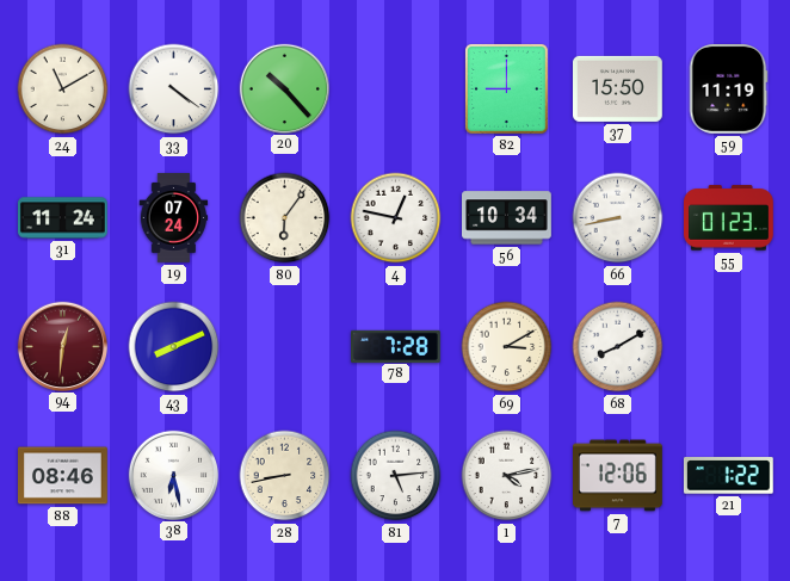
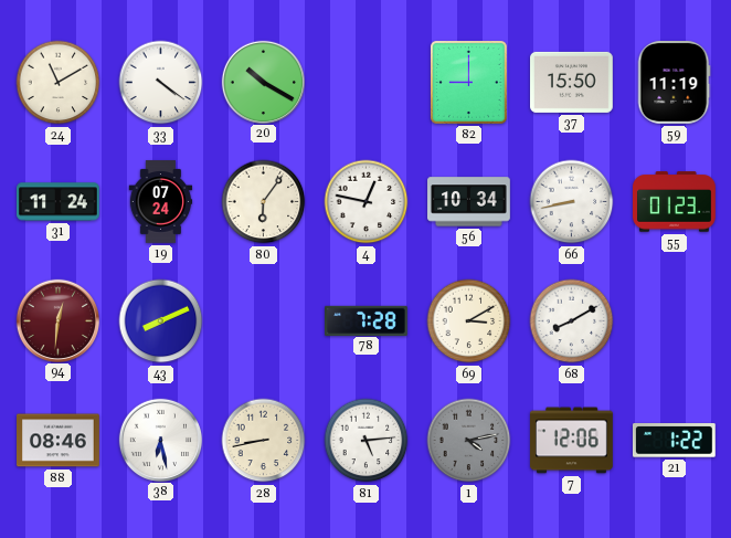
20: 10:23 -> 10:20
1 dial: white -> grey
